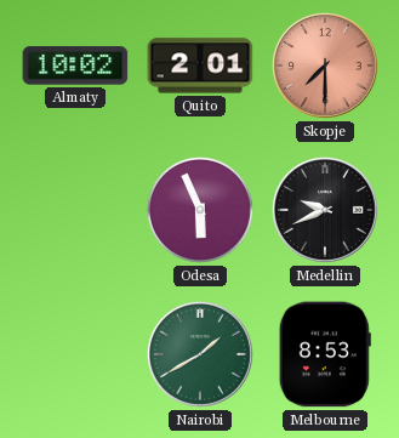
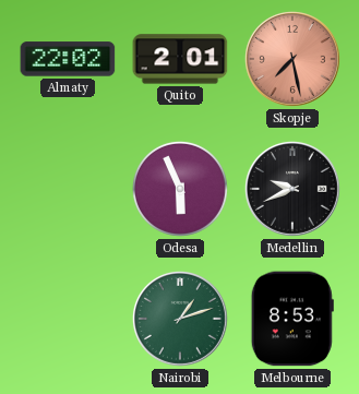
Almaty: 10:02 -> 22:02
Skopje: 7:30 -> 7:28
Nairobi: 1:40 -> 1:12
